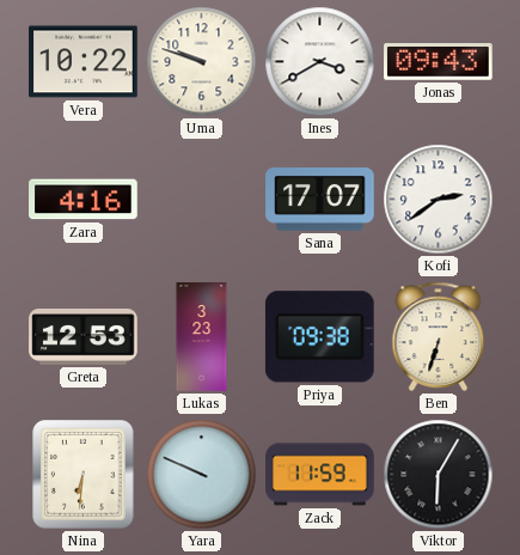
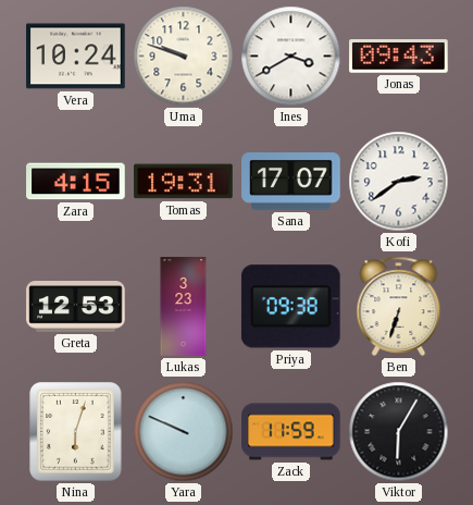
Vera: 10:22 -> 10:24
Zara: 4:16 -> 4:15
Tomas: none -> 19:31
Nina: 6:31 -> 6:03
